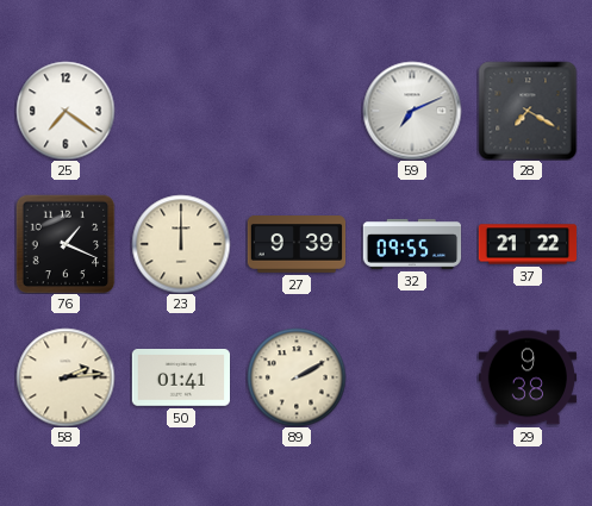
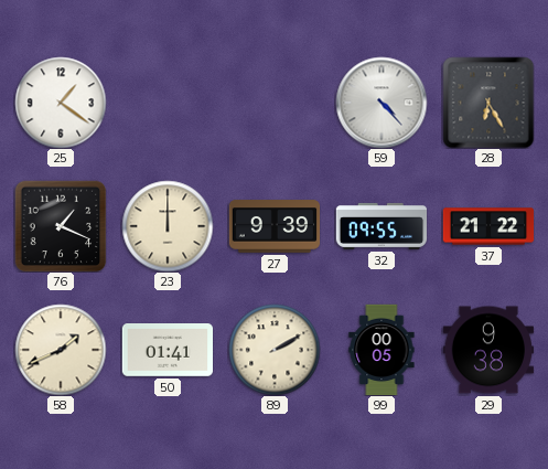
25: 7:21 -> 1:21
59: 7:11 -> 4:23
28: 7:20 -> 6:25
58: 2:14 -> 1:41
99: none -> 00:05
